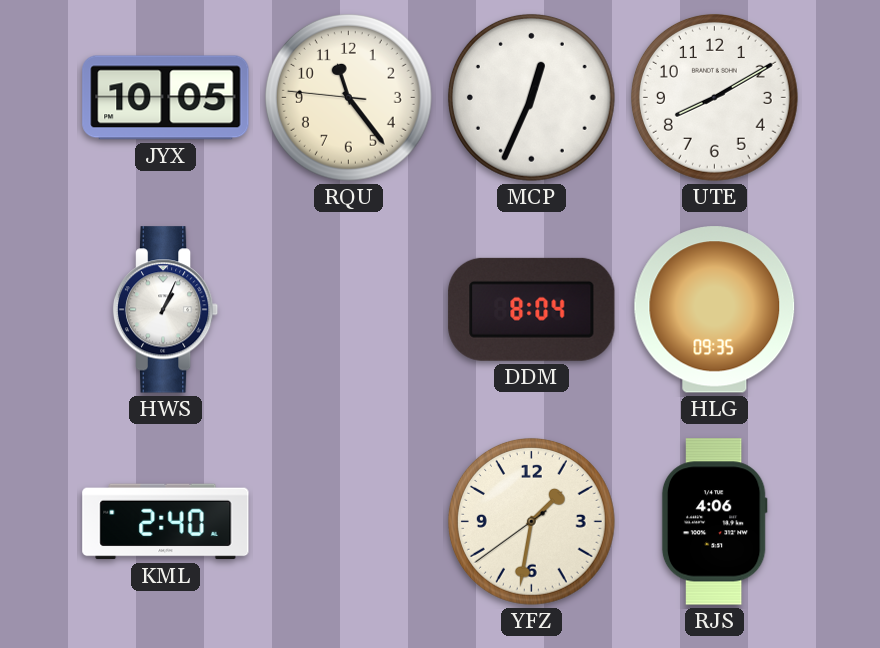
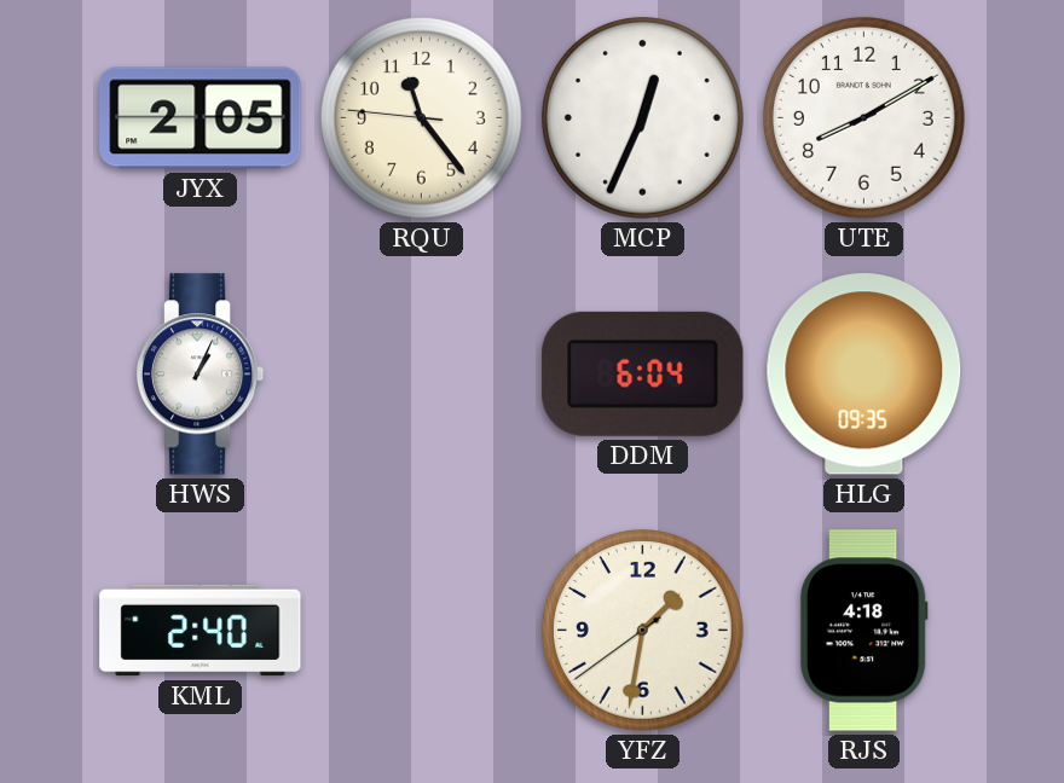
JYX: 10:05 -> 2:05
DDM: 8:04 -> 6:04
RJS: 4:06 -> 4:18
